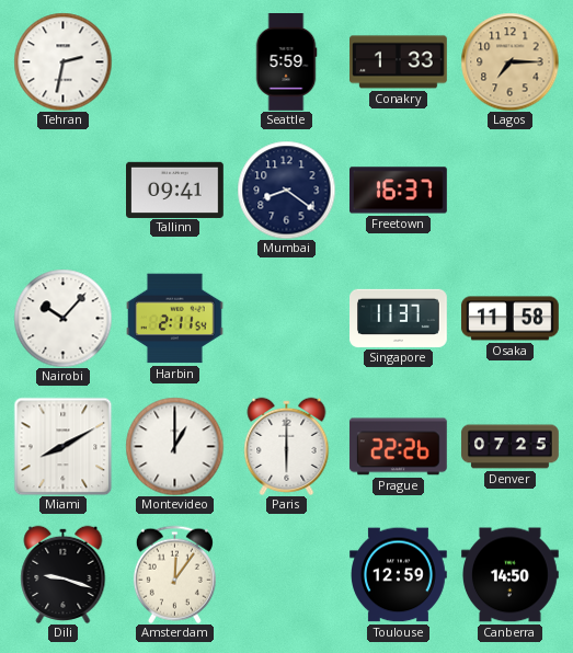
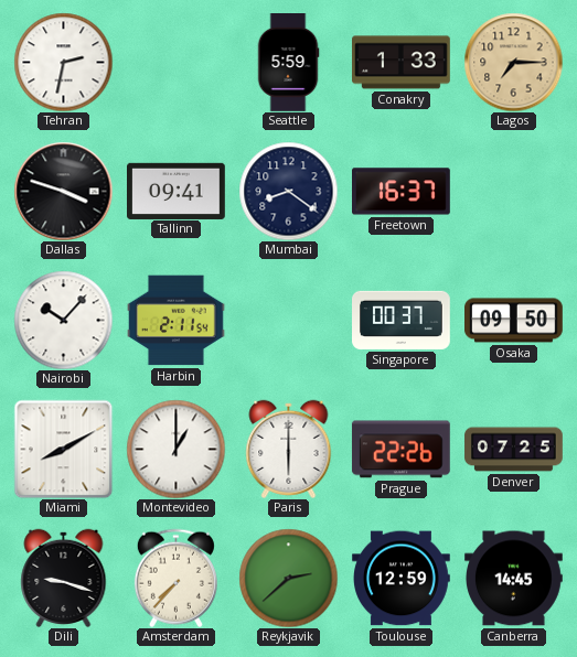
Dallas: none -> 3:48
Singapore: 11:37 -> 00:37
Osaka: 11:58 -> 09:50
Amsterdam: 12:06 -> 7:37
Reykjavik: none -> 2:38
Canberra: 14:50 -> 14:45
